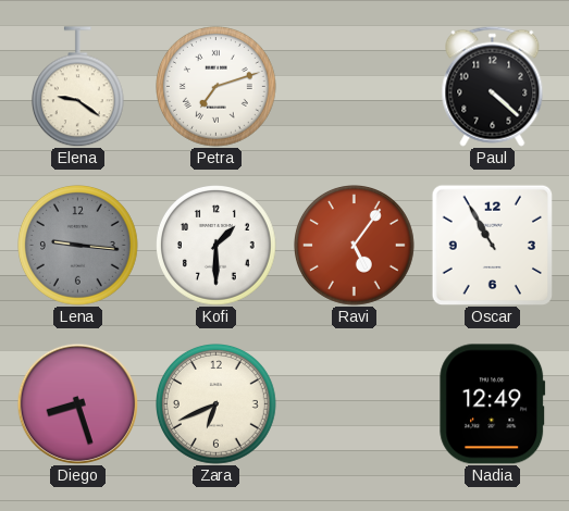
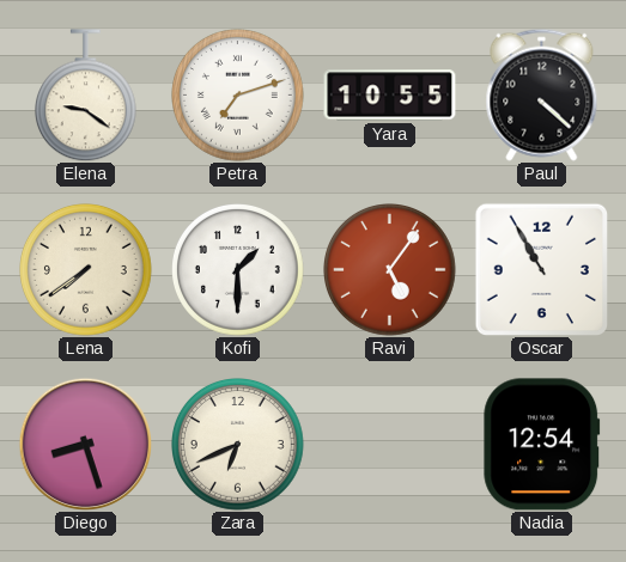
Yara: none -> 10:55
Lena: 9:16 -> 7:39
Lena dial: grey -> cream
Nadia: 12:49 -> 12:54
